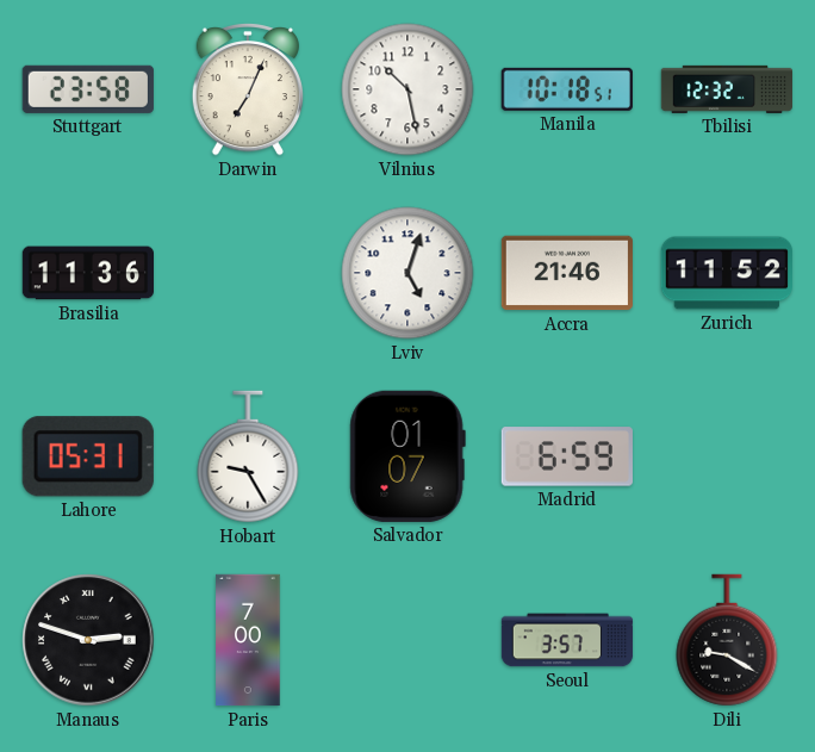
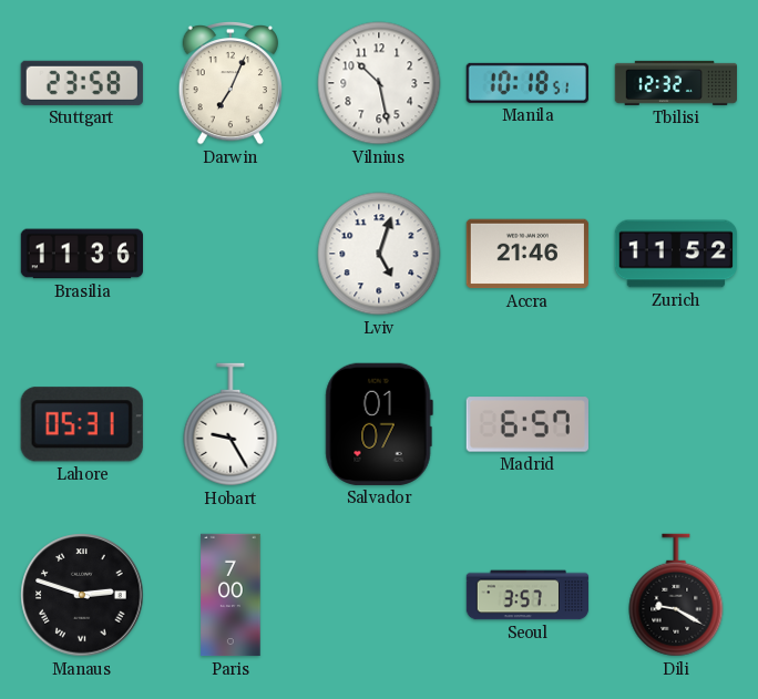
Madrid: 6:59 -> 6:57
